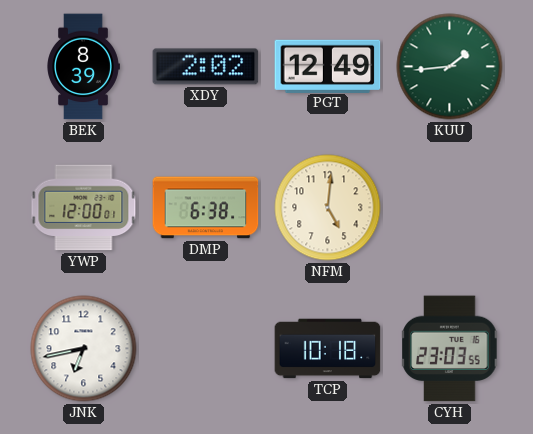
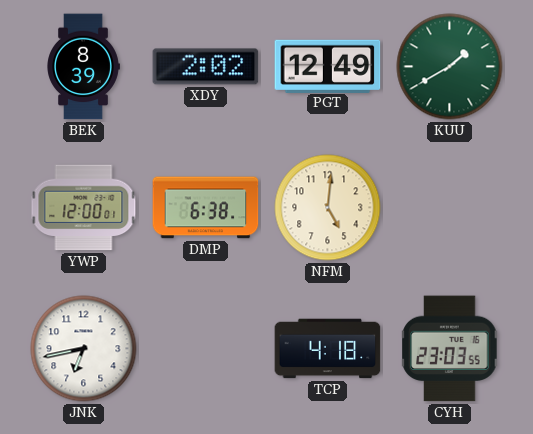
KUU: 1:44 -> 1:40
TCP: 10:18 -> 4:18
